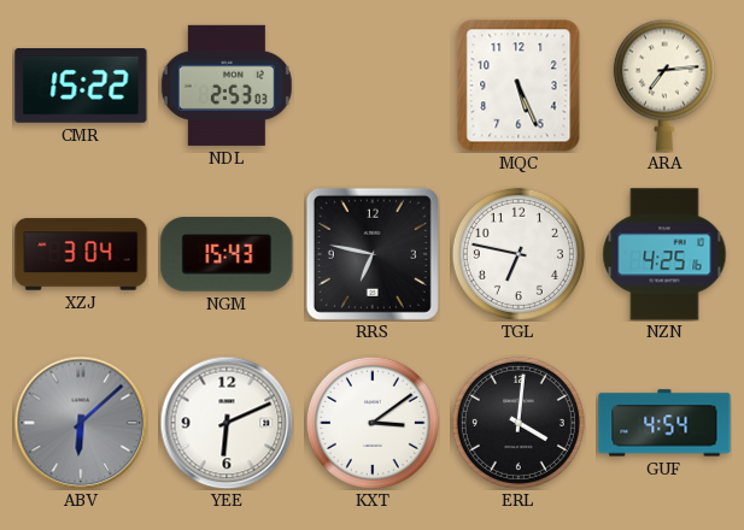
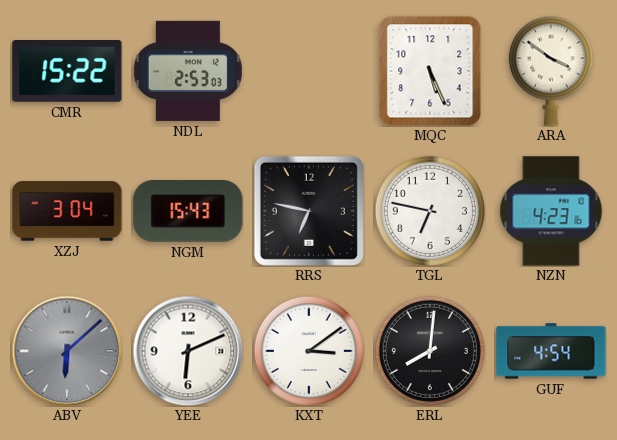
ARA: 7:14 -> 3:51
NZN: 4:25 -> 4:23
ERL: 4:01 -> 8:01
